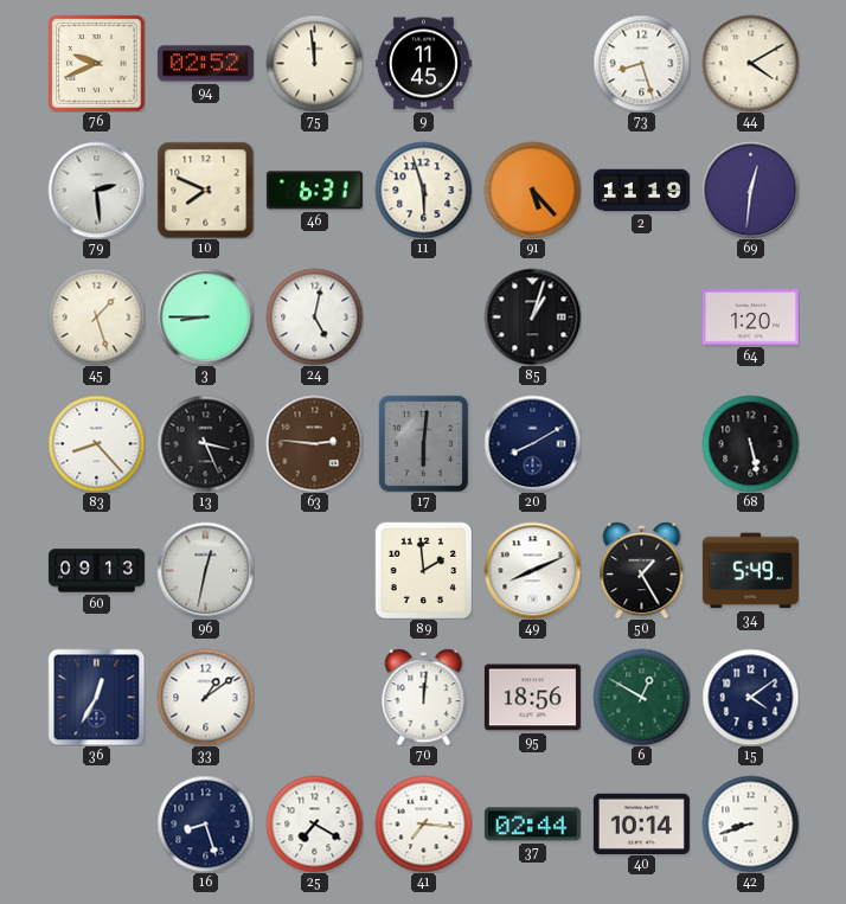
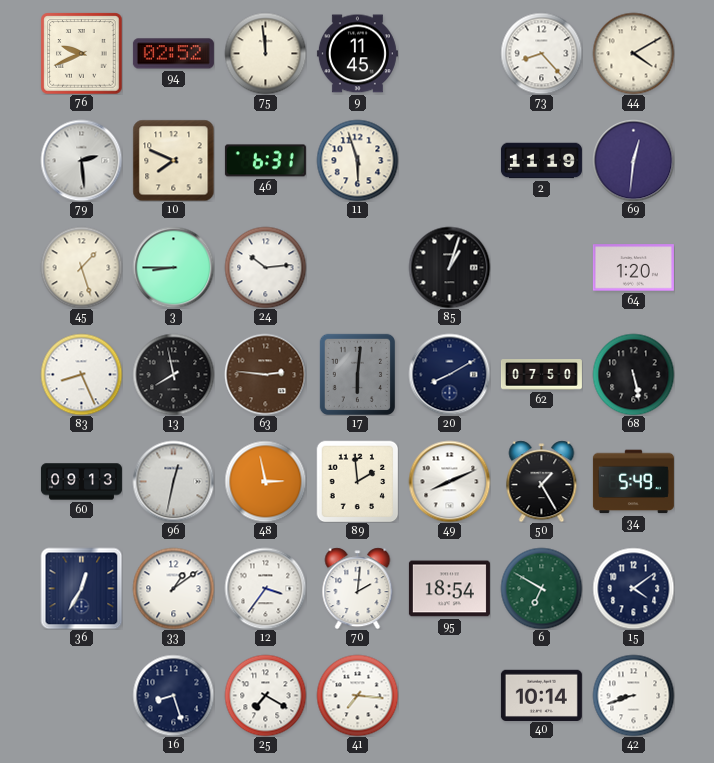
73: 8:27 -> 8:23
91: 5:23 -> none
24: 5:02 -> 10:14
83: 8:23 -> 8:26
13: 3:26 -> 7:58
62: none -> 07:50
48: none -> 2:58
12: none -> 3:36
70: 12:01 -> 2:01
95: 18:56 -> 18:54
6: 12:50 -> 6:50
37: 02:44 -> none
